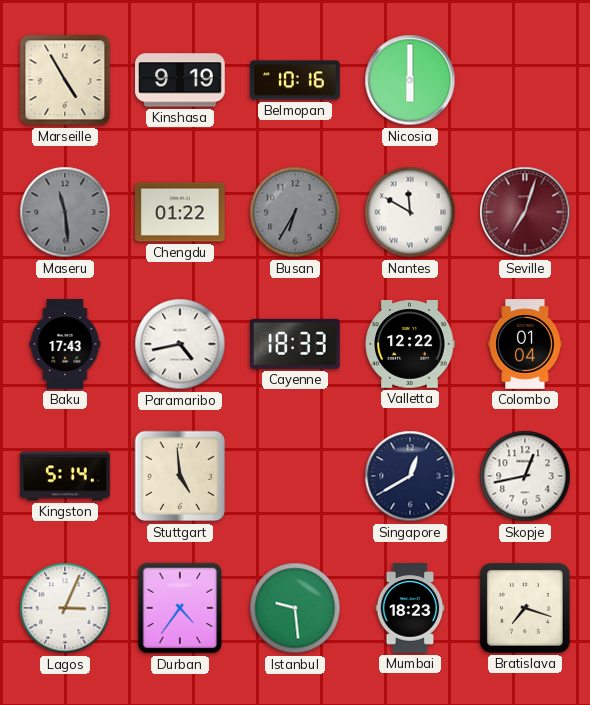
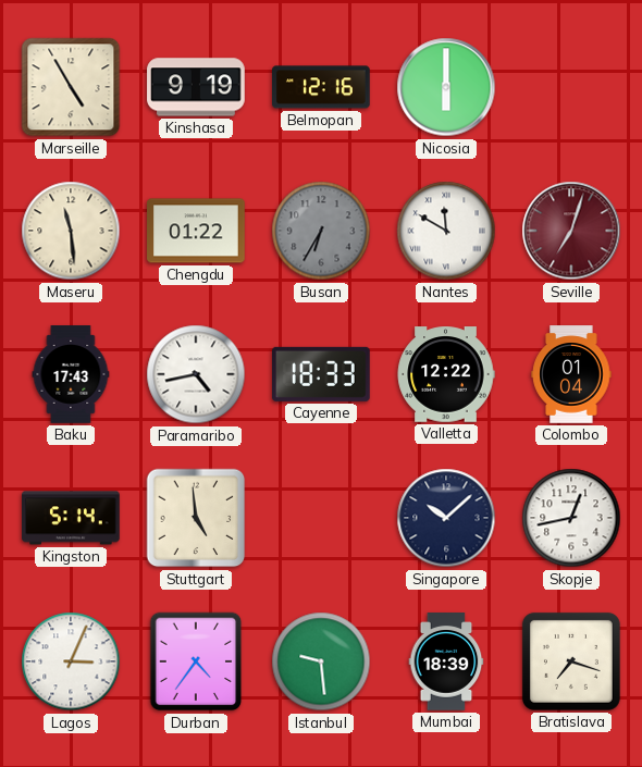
Belmopan: 10:16 -> 12:16
Maseru dial: grey -> cream
Singapore: 12:40 -> 10:08
Mumbai: 18:23 -> 18:39
